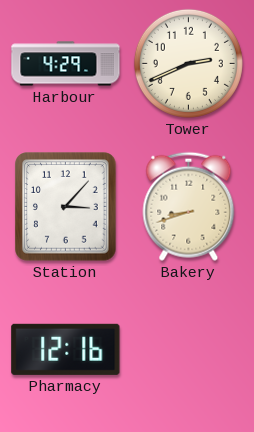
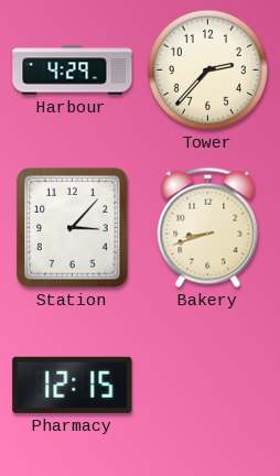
Tower: 2:41 -> 2:37
Pharmacy: 12:16 -> 12:15
